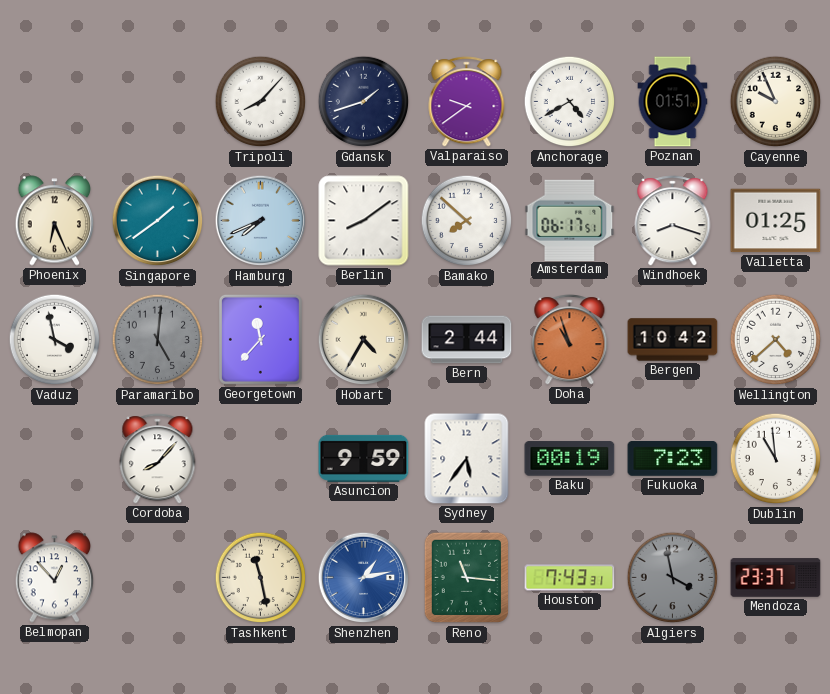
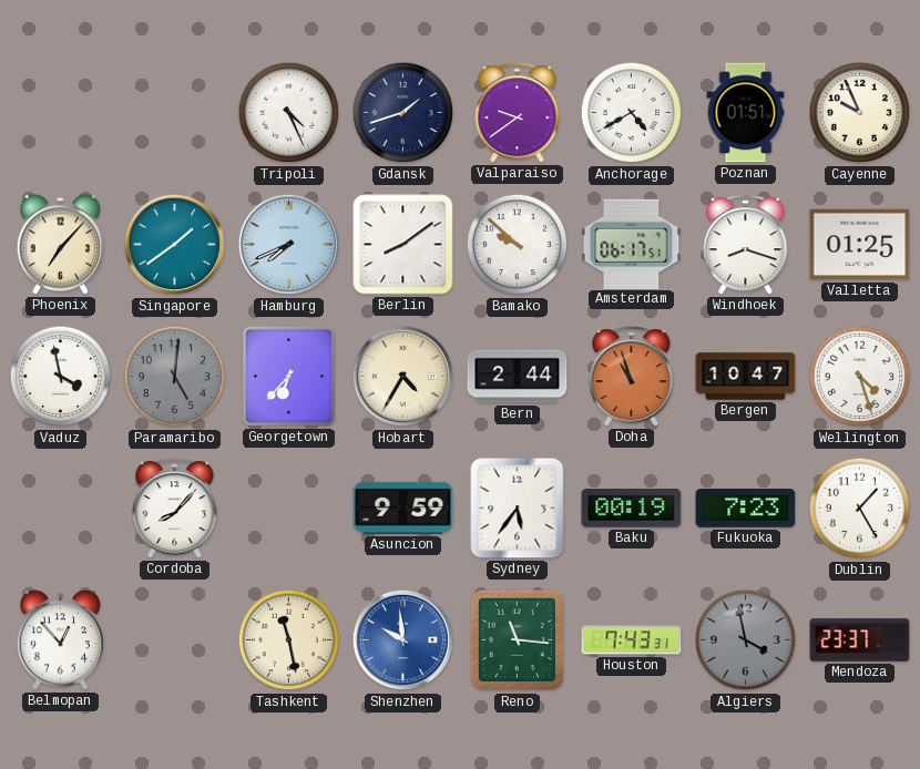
Tripoli: 8:07 -> 4:26
Phoenix: 6:26 -> 7:07
Bamako: 7:52 -> 9:52
Georgetown: 11:37 -> 6:37
Bergen: 10:42 -> 10:47
Wellington: 4:38 -> 4:27
Dublin: 10:59 -> 1:25
Shenzhen: 1:13 -> 9:59
